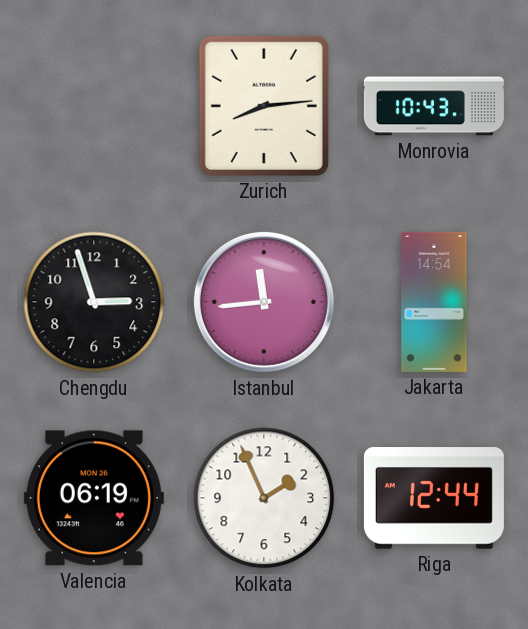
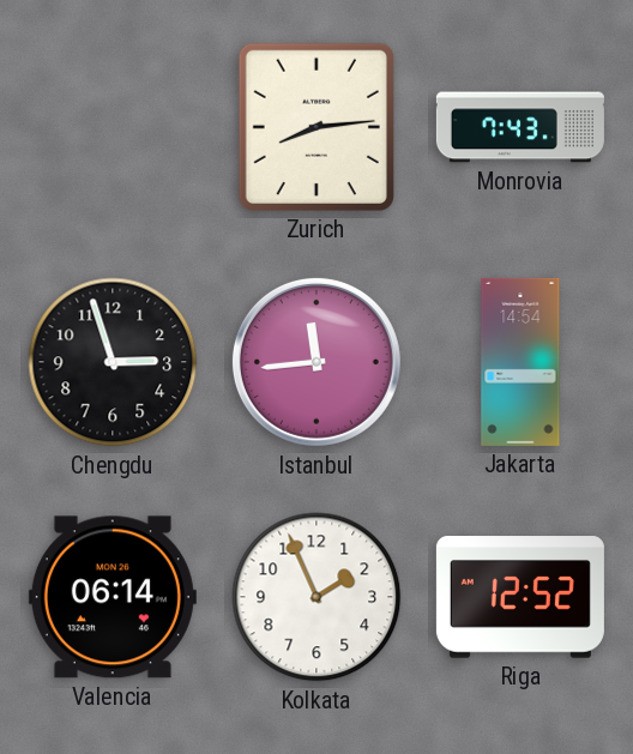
Monrovia: 10:43 -> 7:43
Valencia: 06:19 -> 06:14
Riga: 12:44 -> 12:52
